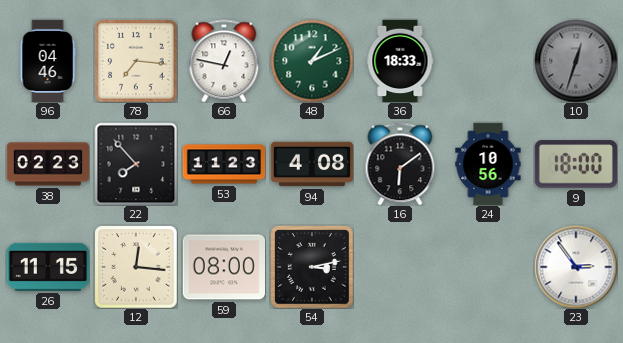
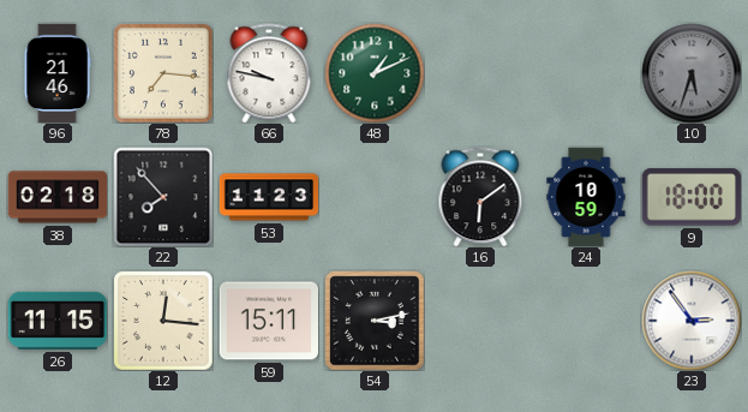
96: 04:46 -> 21:46
66: 12:47 -> 9:47
36: 18:33 -> none
10: 12:33 -> 5:33
38: 02:23 -> 02:18
94: 4:08 -> none
24: 10:56 -> 10:59
59: 08:00 -> 15:11
